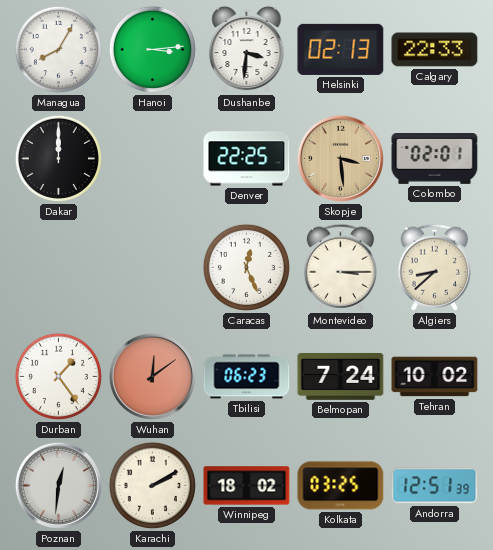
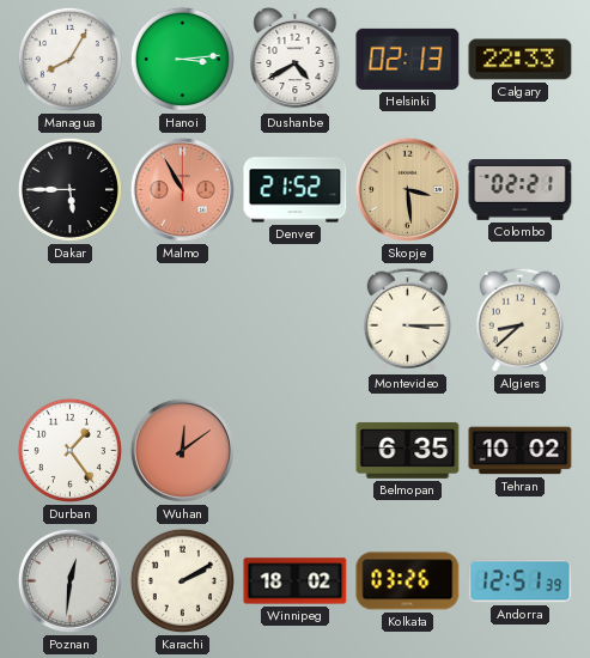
Dushanbe: 3:31 -> 4:40
Dakar: 12:00 -> 5:45
Malmo: none -> 10:55
Denver: 22:25 -> 21:52
Colombo: 02:01 -> 02:21
Caracas: 12:26 -> none
Tbilisi: 06:23 -> none
Belmopan: 7:24 -> 6:35
Kolkata: 03:25 -> 03:26
